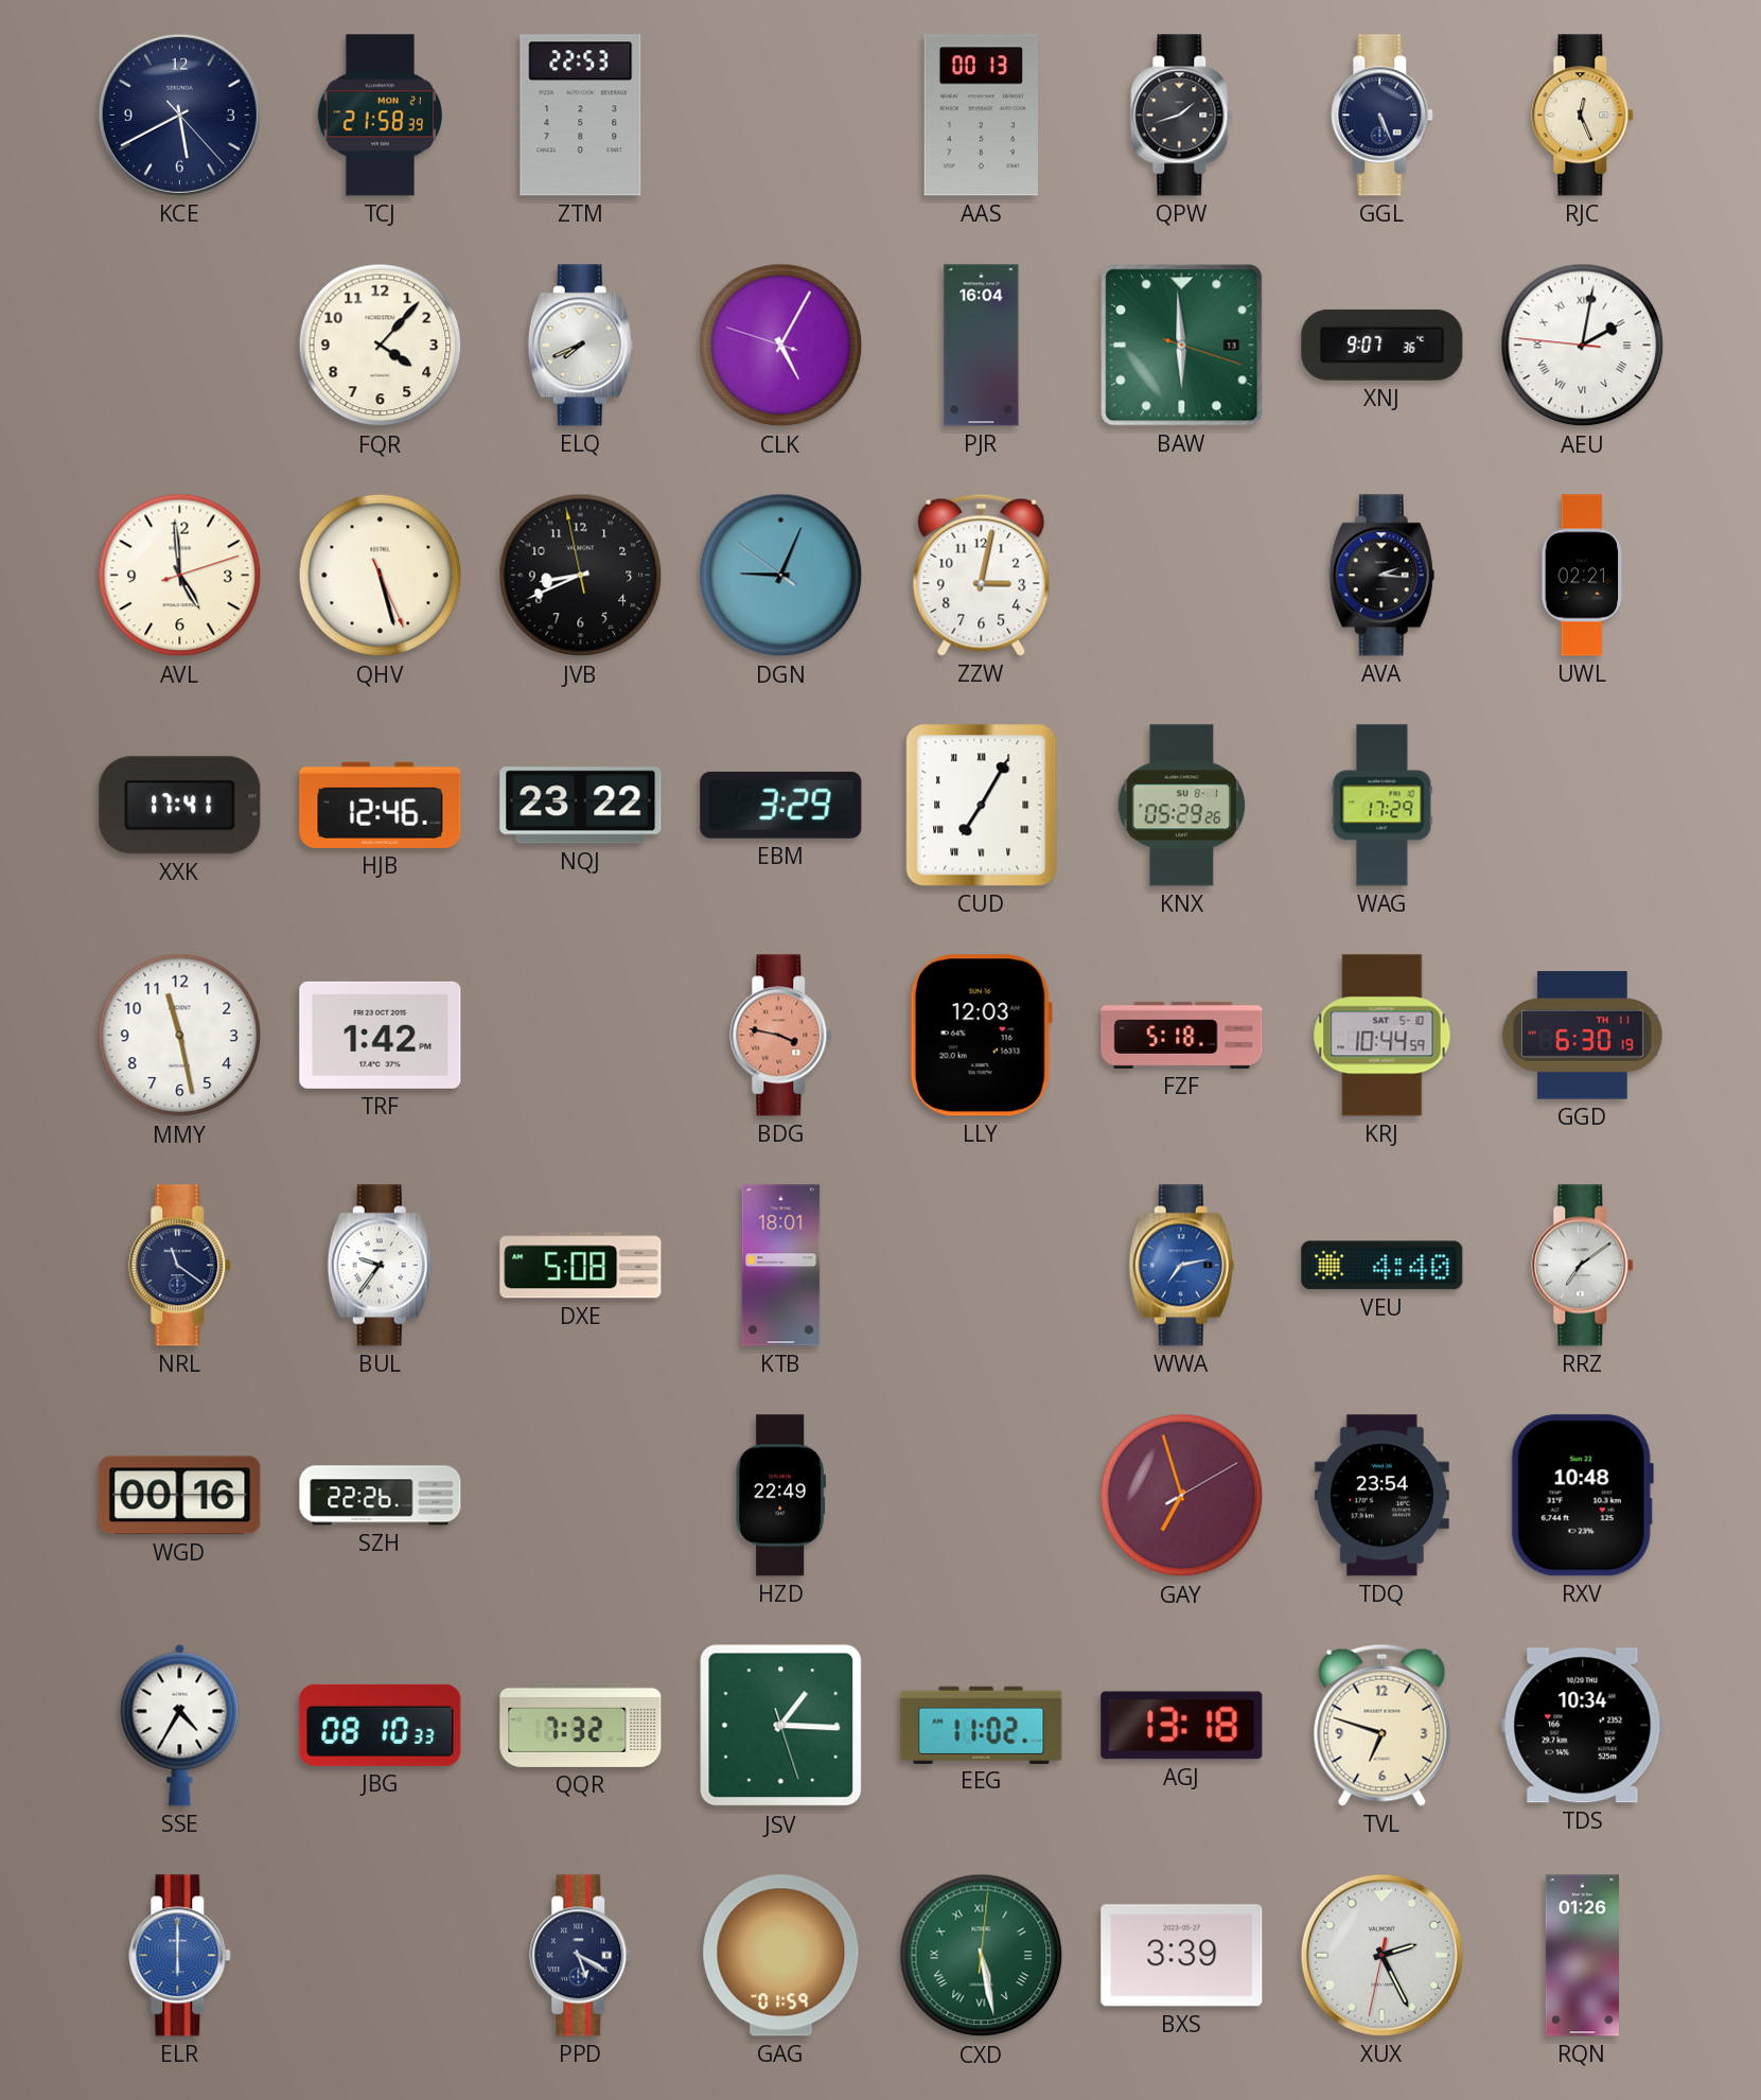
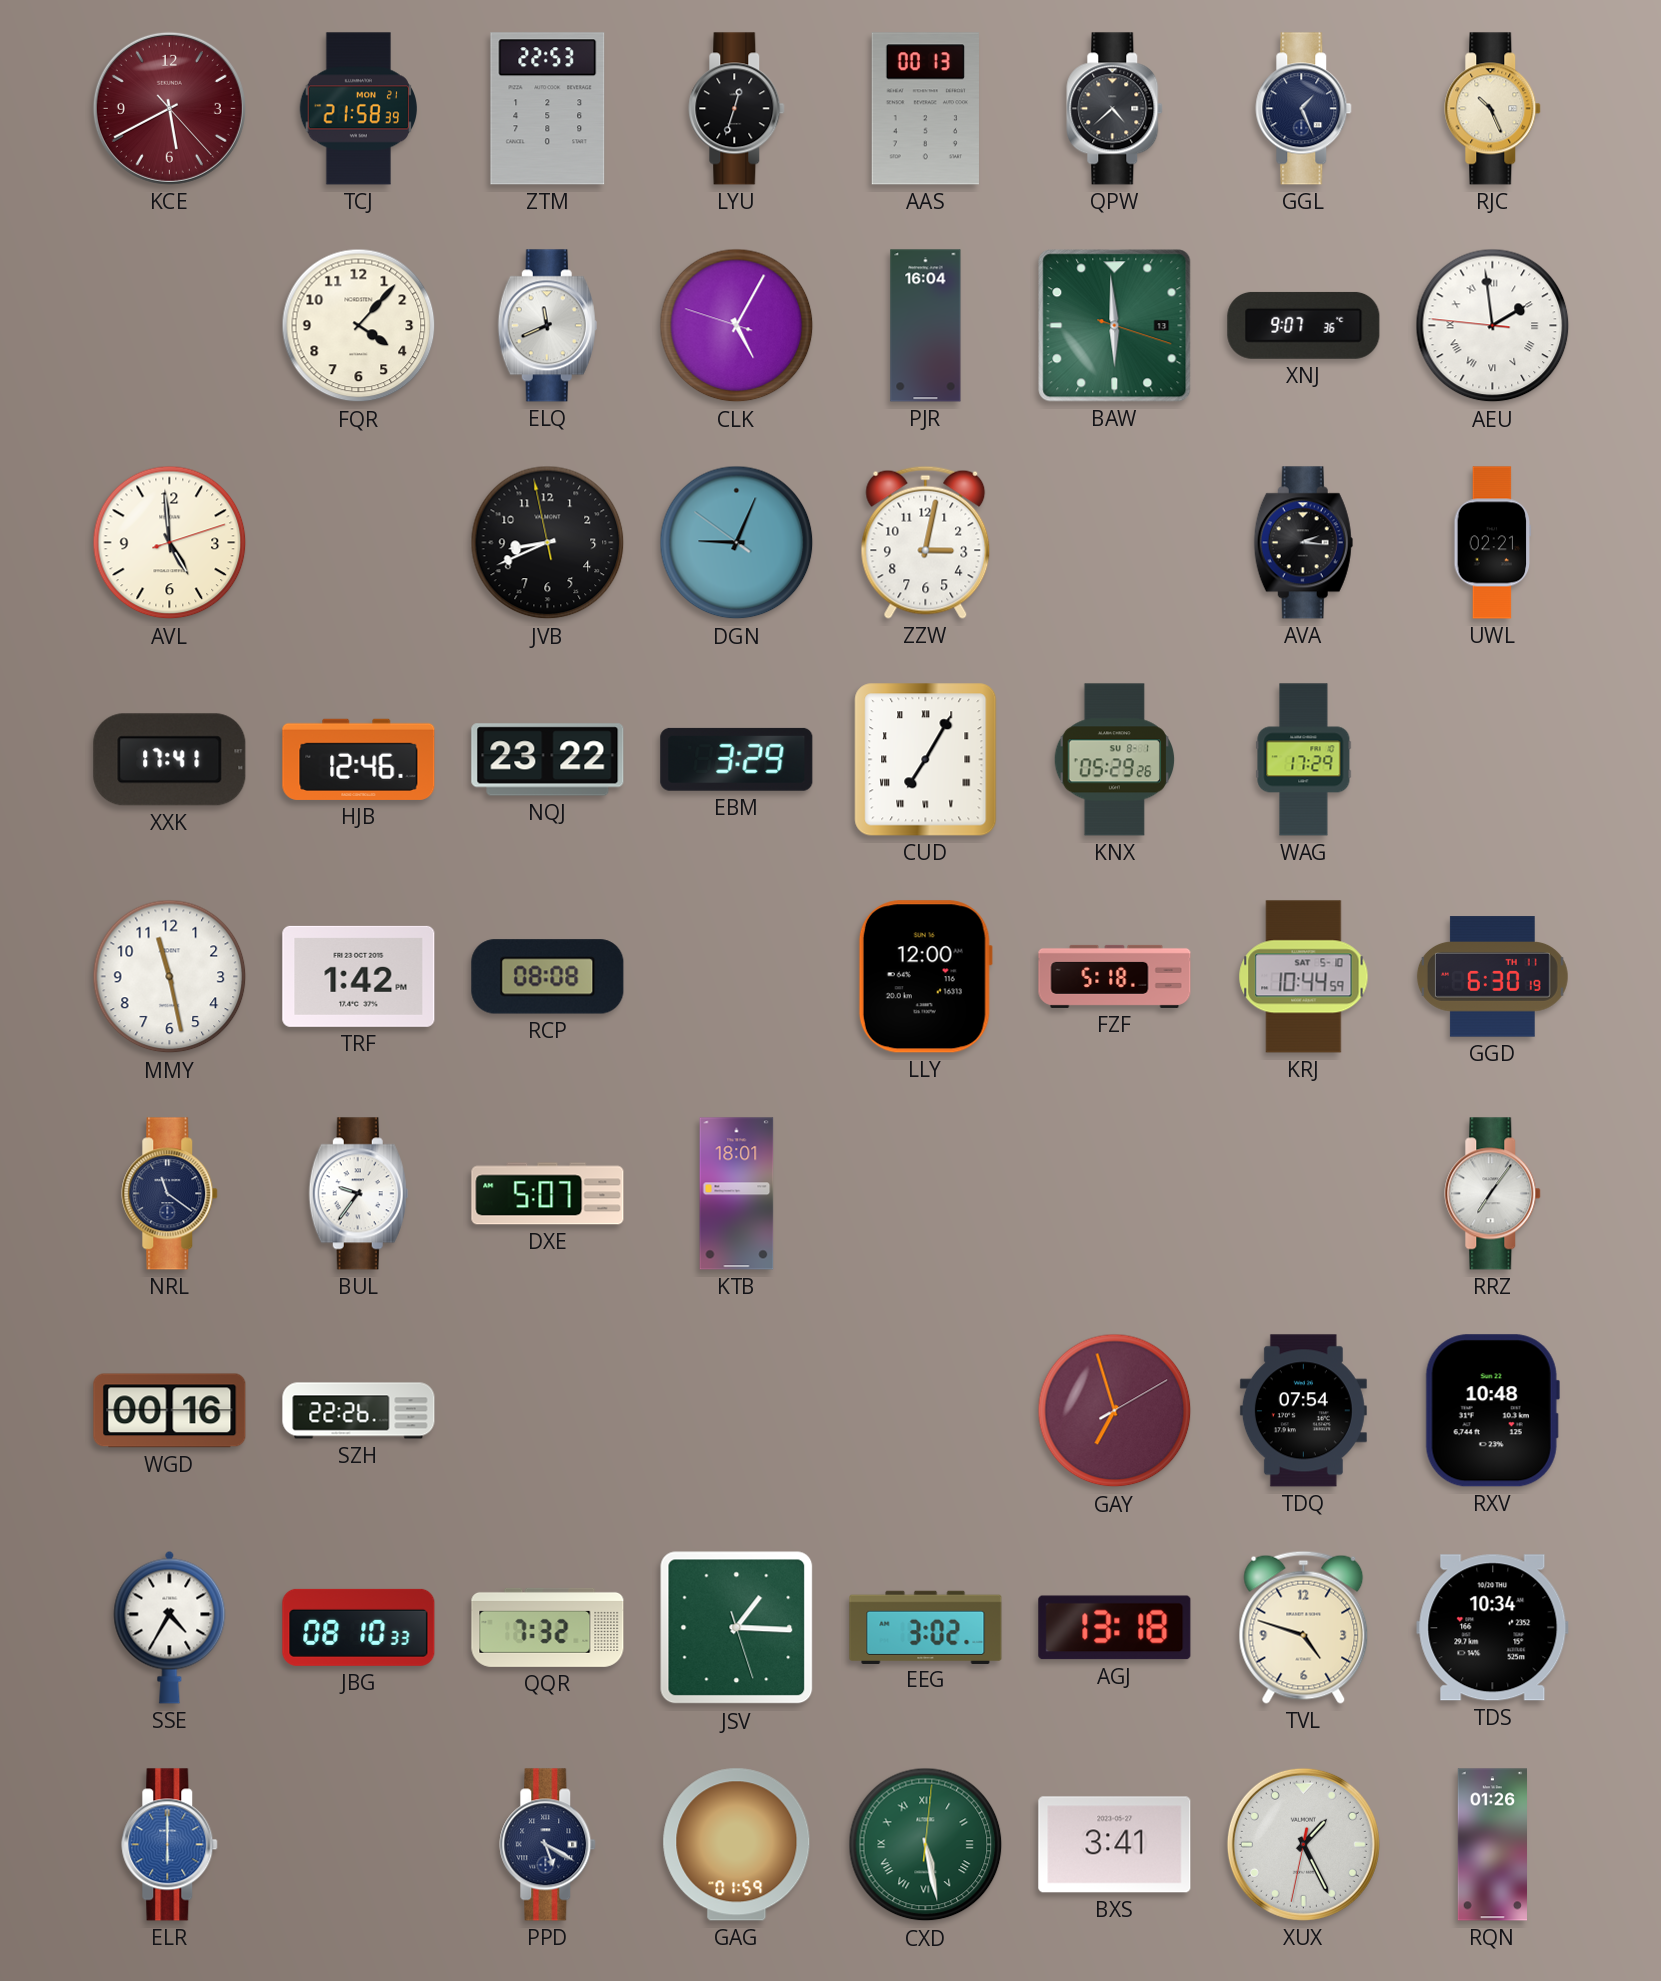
KCE dial: navy -> burgundy
LYU: none -> 12:33
QPW: 1:42 -> 4:38
GGL: 5:26 -> 1:26
RJC: 12:26 -> 10:26
ELQ: 7:41 -> 11:41
AEU: 2:01 -> 1:58
QHV: 5:27 -> none
RCP: none -> 08:08
BDG: 3:47 -> none
LLY: 12:03 -> 12:00
DXE: 5:08 -> 5:07
WWA: 7:13 -> none
VEU: 4:40 -> none
RRZ: 7:09 -> 7:06
HZD: 22:49 -> none
TDQ: 23:54 -> 07:54
EEG: 11:02 -> 3:02
TVL: 6:48 -> 4:48
BXS: 3:39 -> 3:41
XUX: 2:25 -> 1:25
